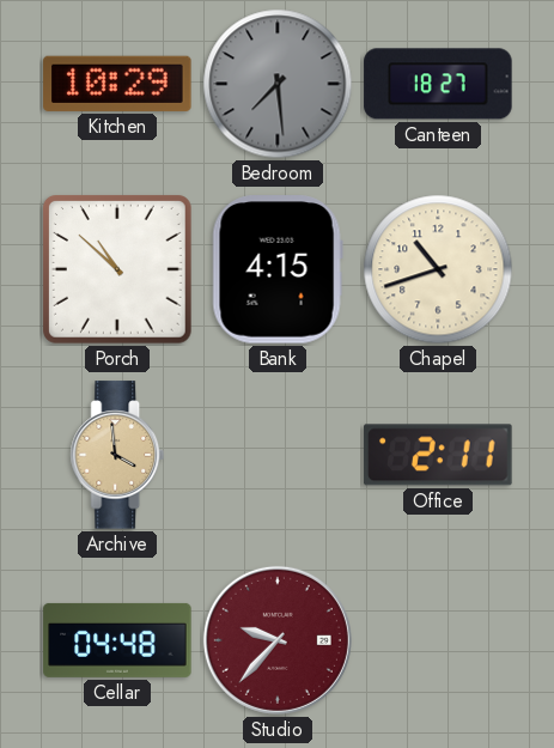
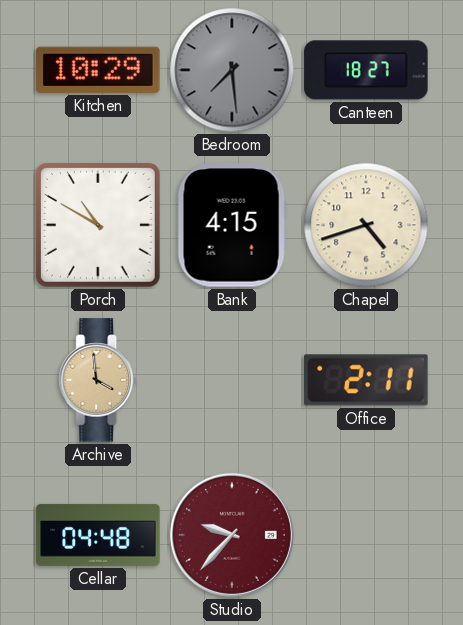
Porch: 10:52 -> 10:50
Chapel: 10:42 -> 4:42
